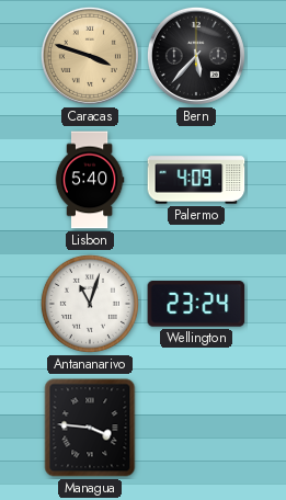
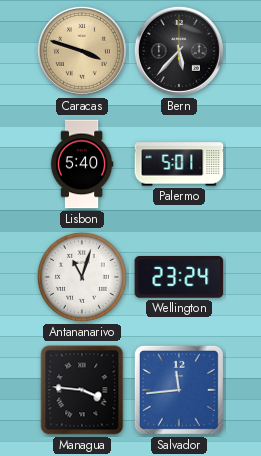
Palermo: 4:09 -> 5:01
Salvador: none -> 11:44
